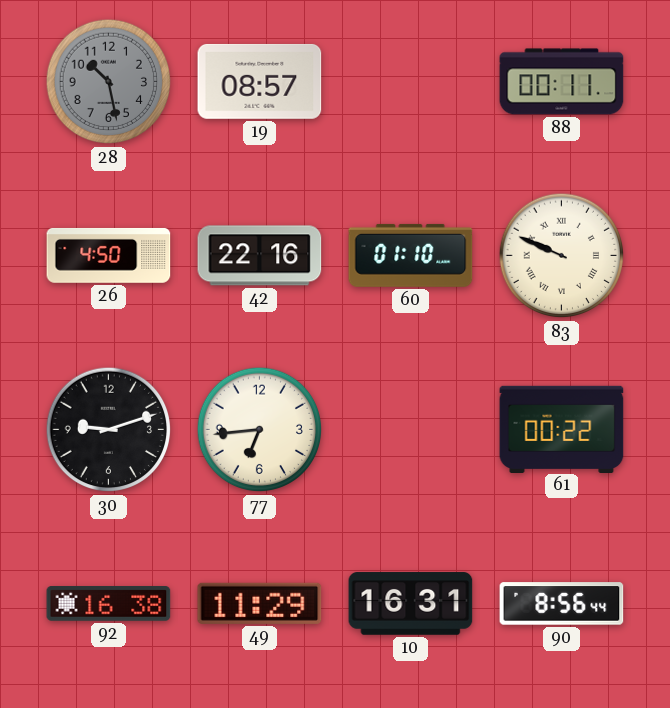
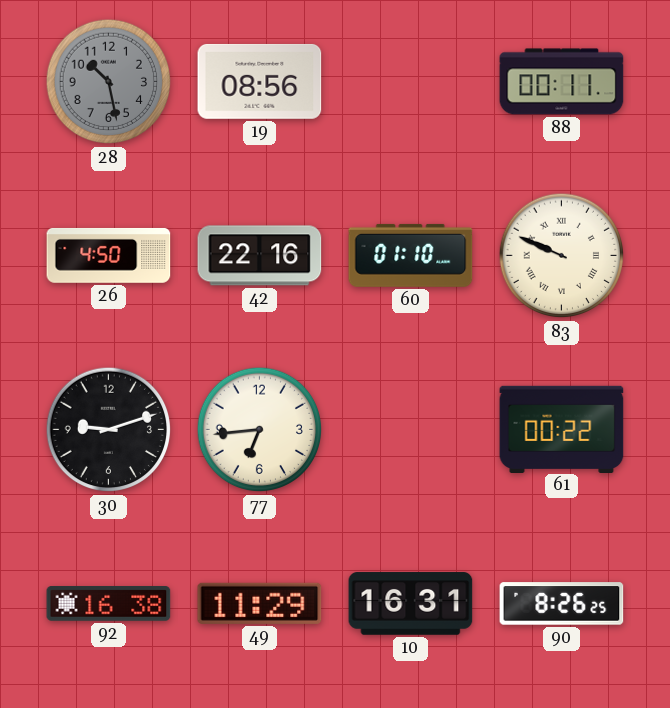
19: 08:57 -> 08:56
90: 8:56 -> 8:26
